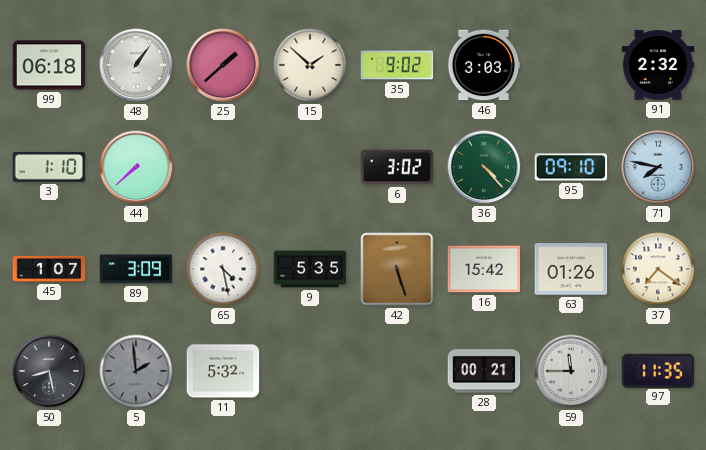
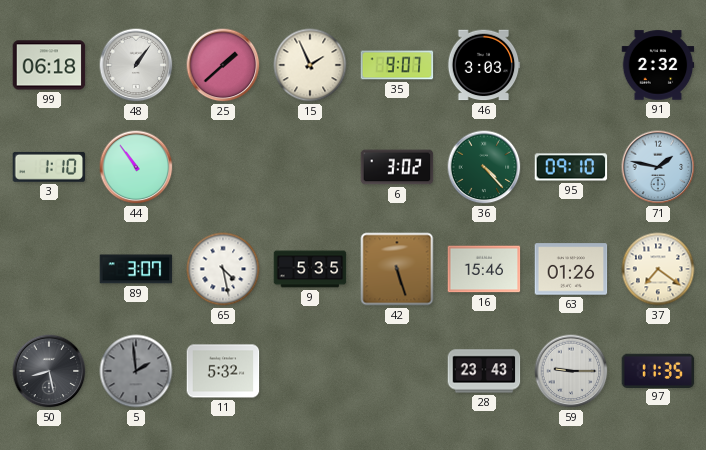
15: 1:52 -> 1:56
35: 9:02 -> 9:07
44: 7:38 -> 10:54
71: 7:47 -> 1:47
45: 1:07 -> none
89: 3:09 -> 3:07
16: 15:42 -> 15:46
28: 00:21 -> 23:43
59: 11:45 -> 9:15
